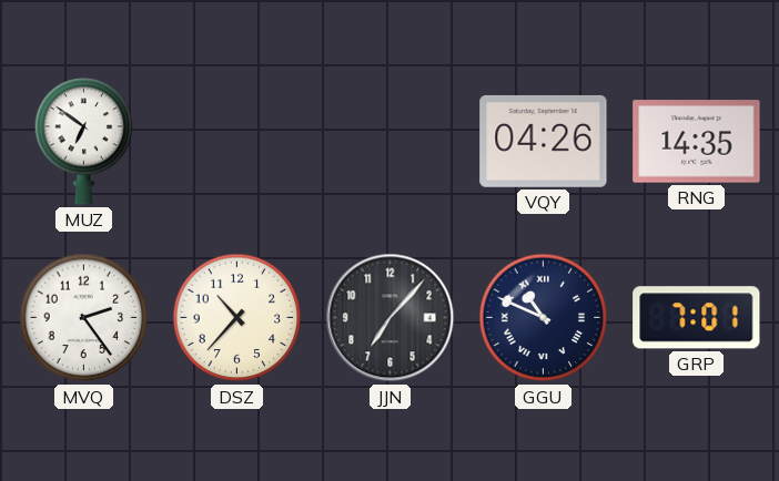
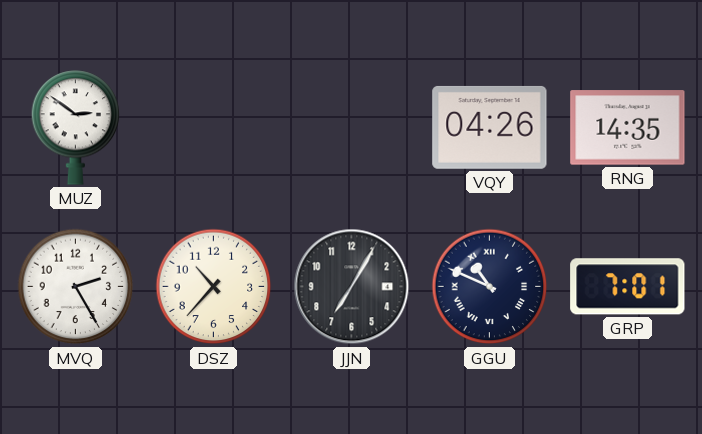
MUZ: 6:51 -> 2:51
MVQ: 2:24 -> 2:25
JJN: 7:07 -> 7:05
